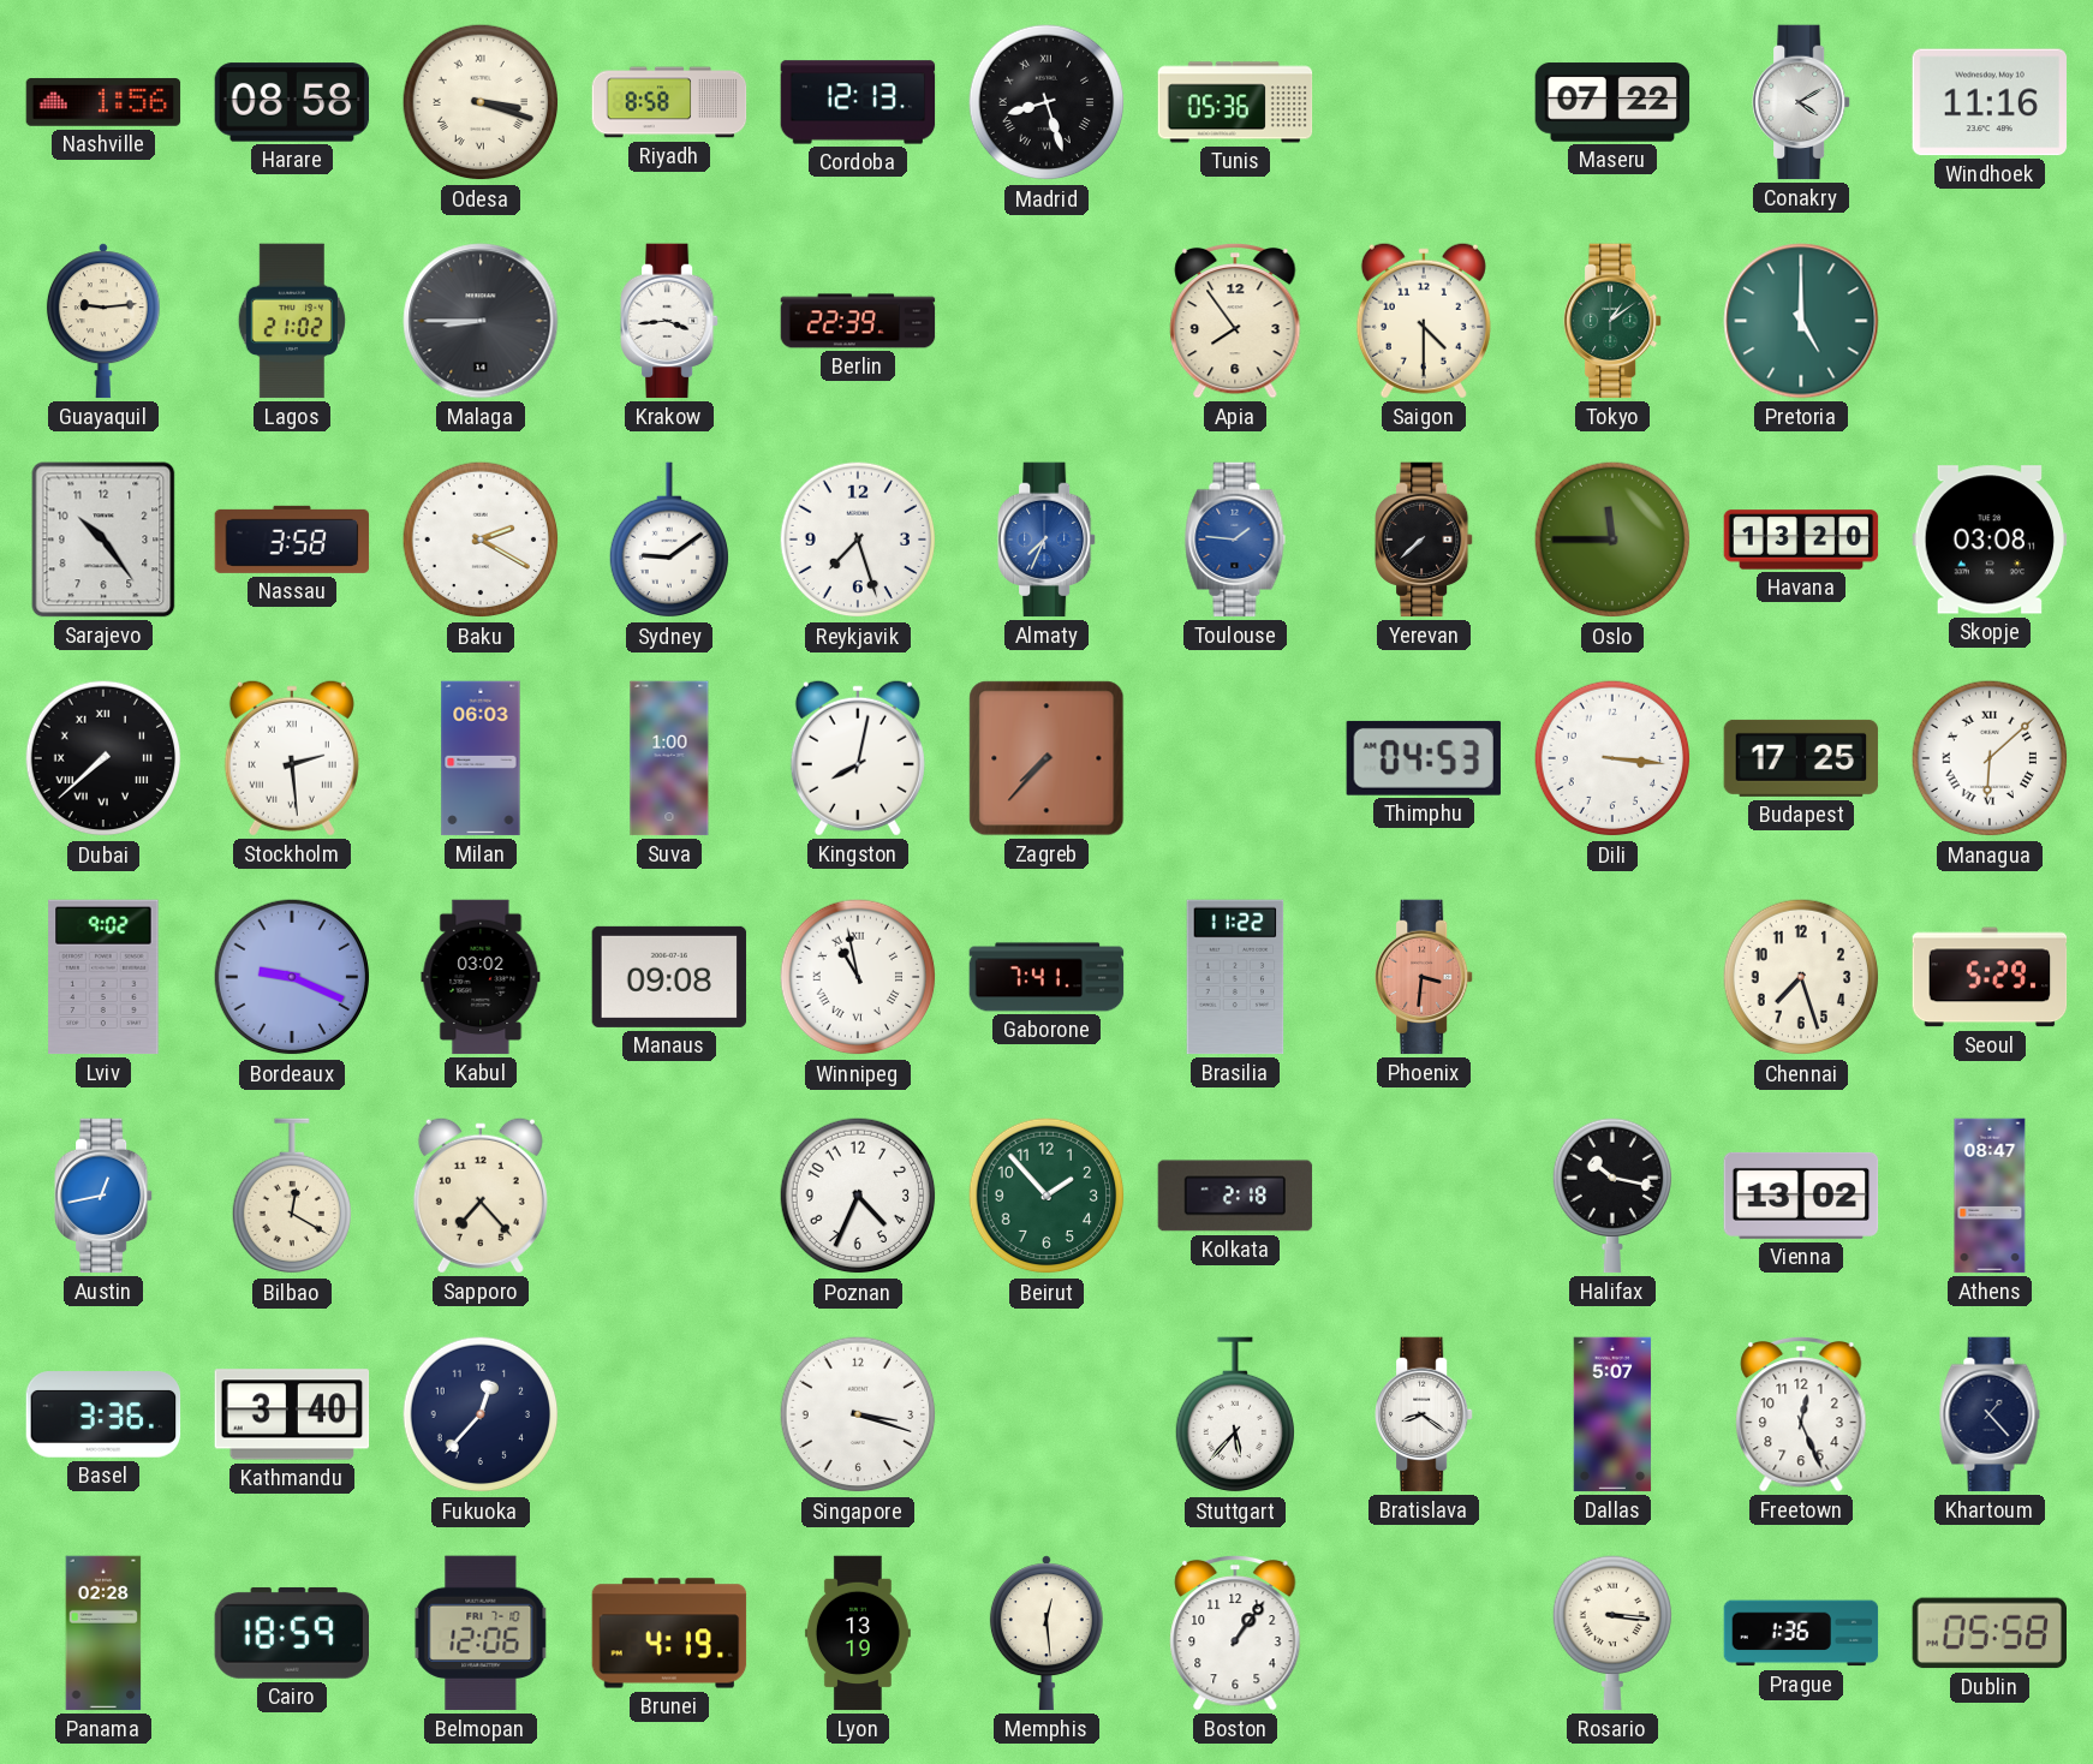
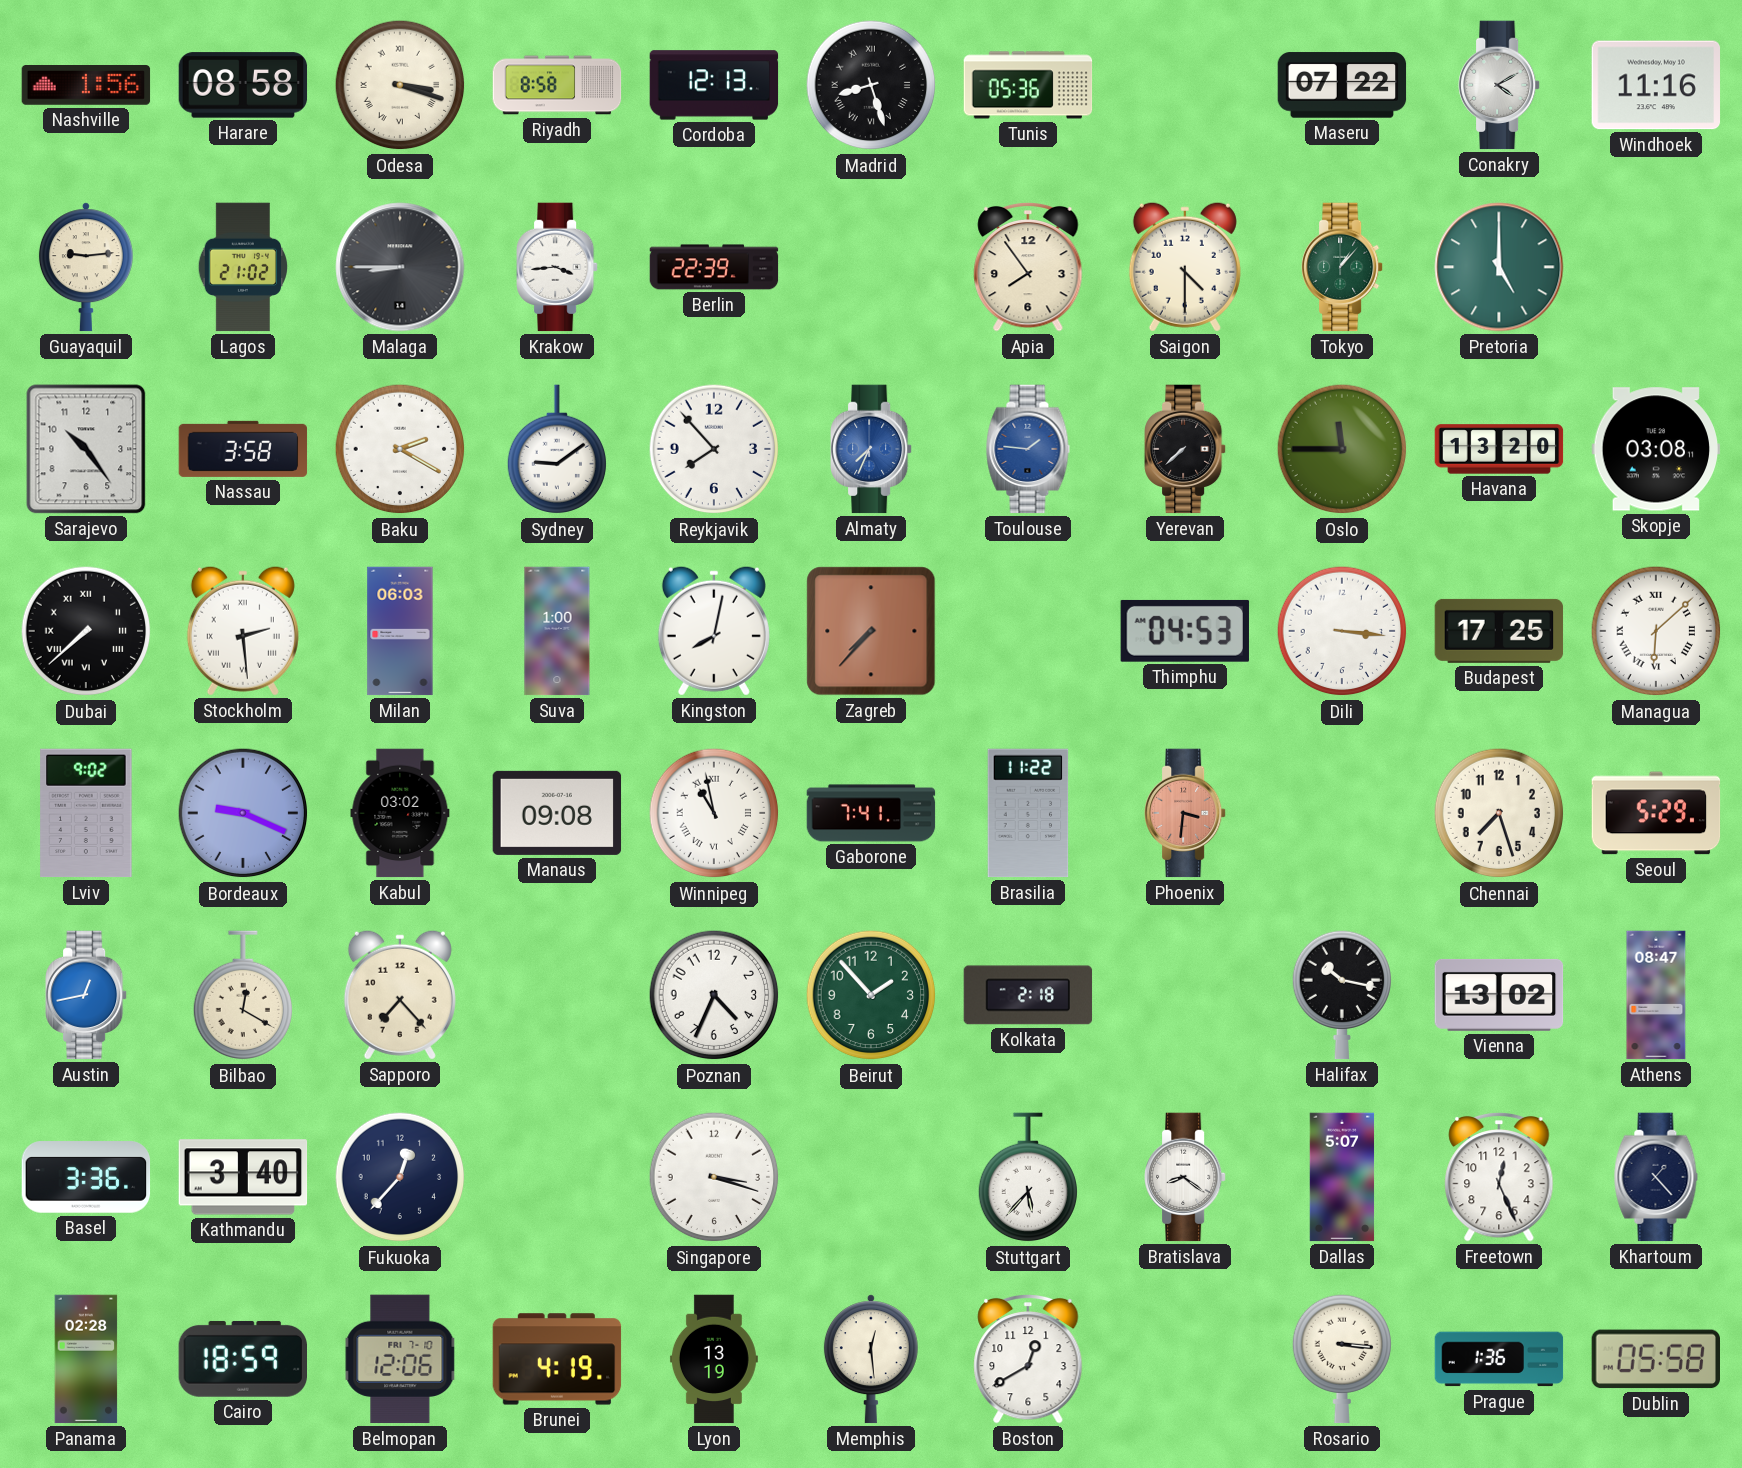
Tokyo: 1:09 -> 1:07
Reykjavik: 7:27 -> 7:53
Boston: 1:06 -> 12:40
